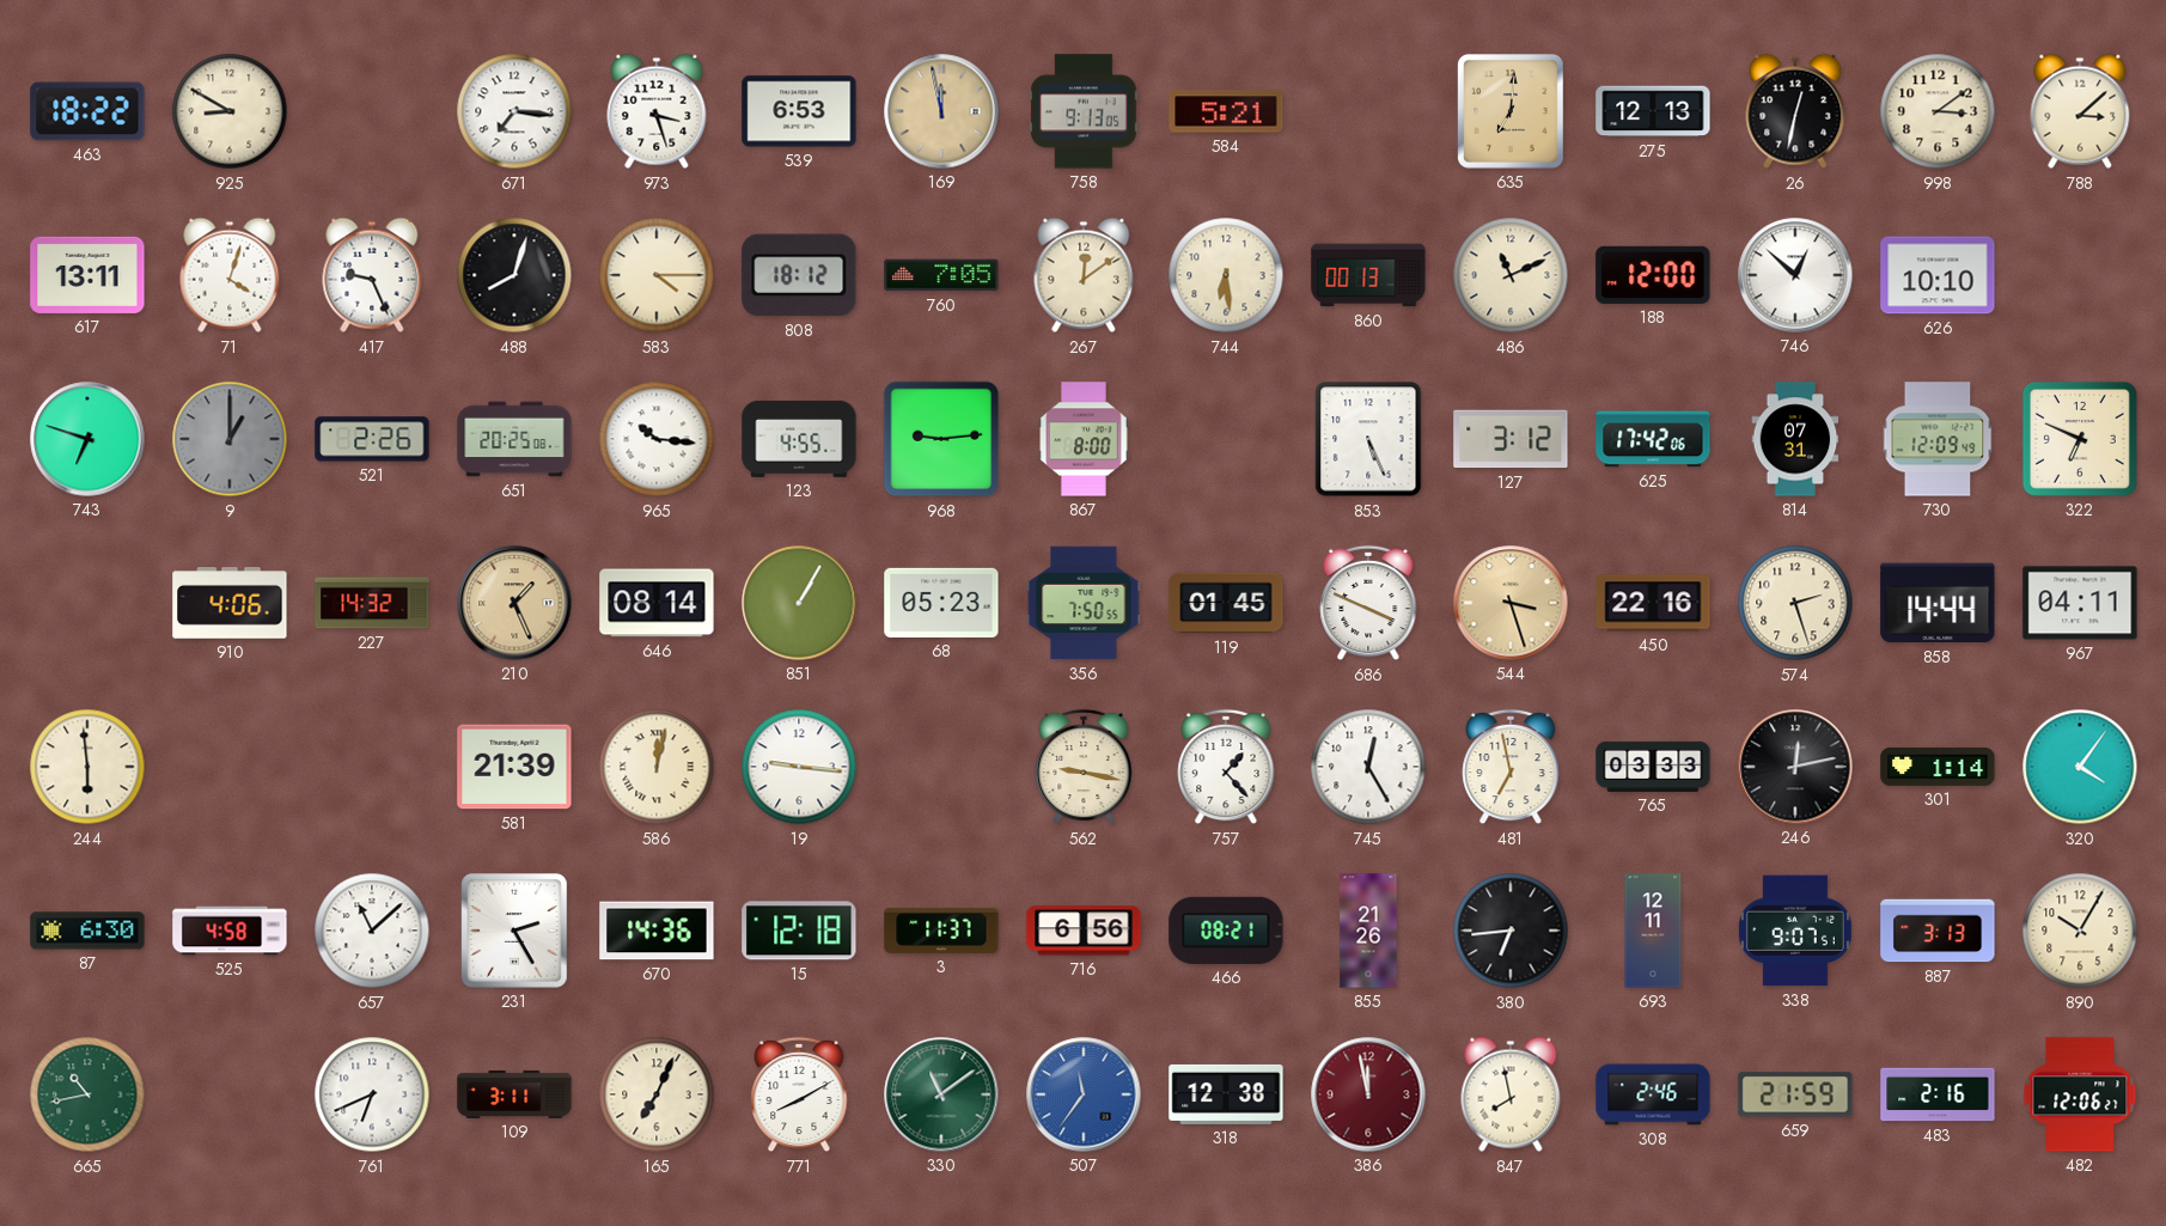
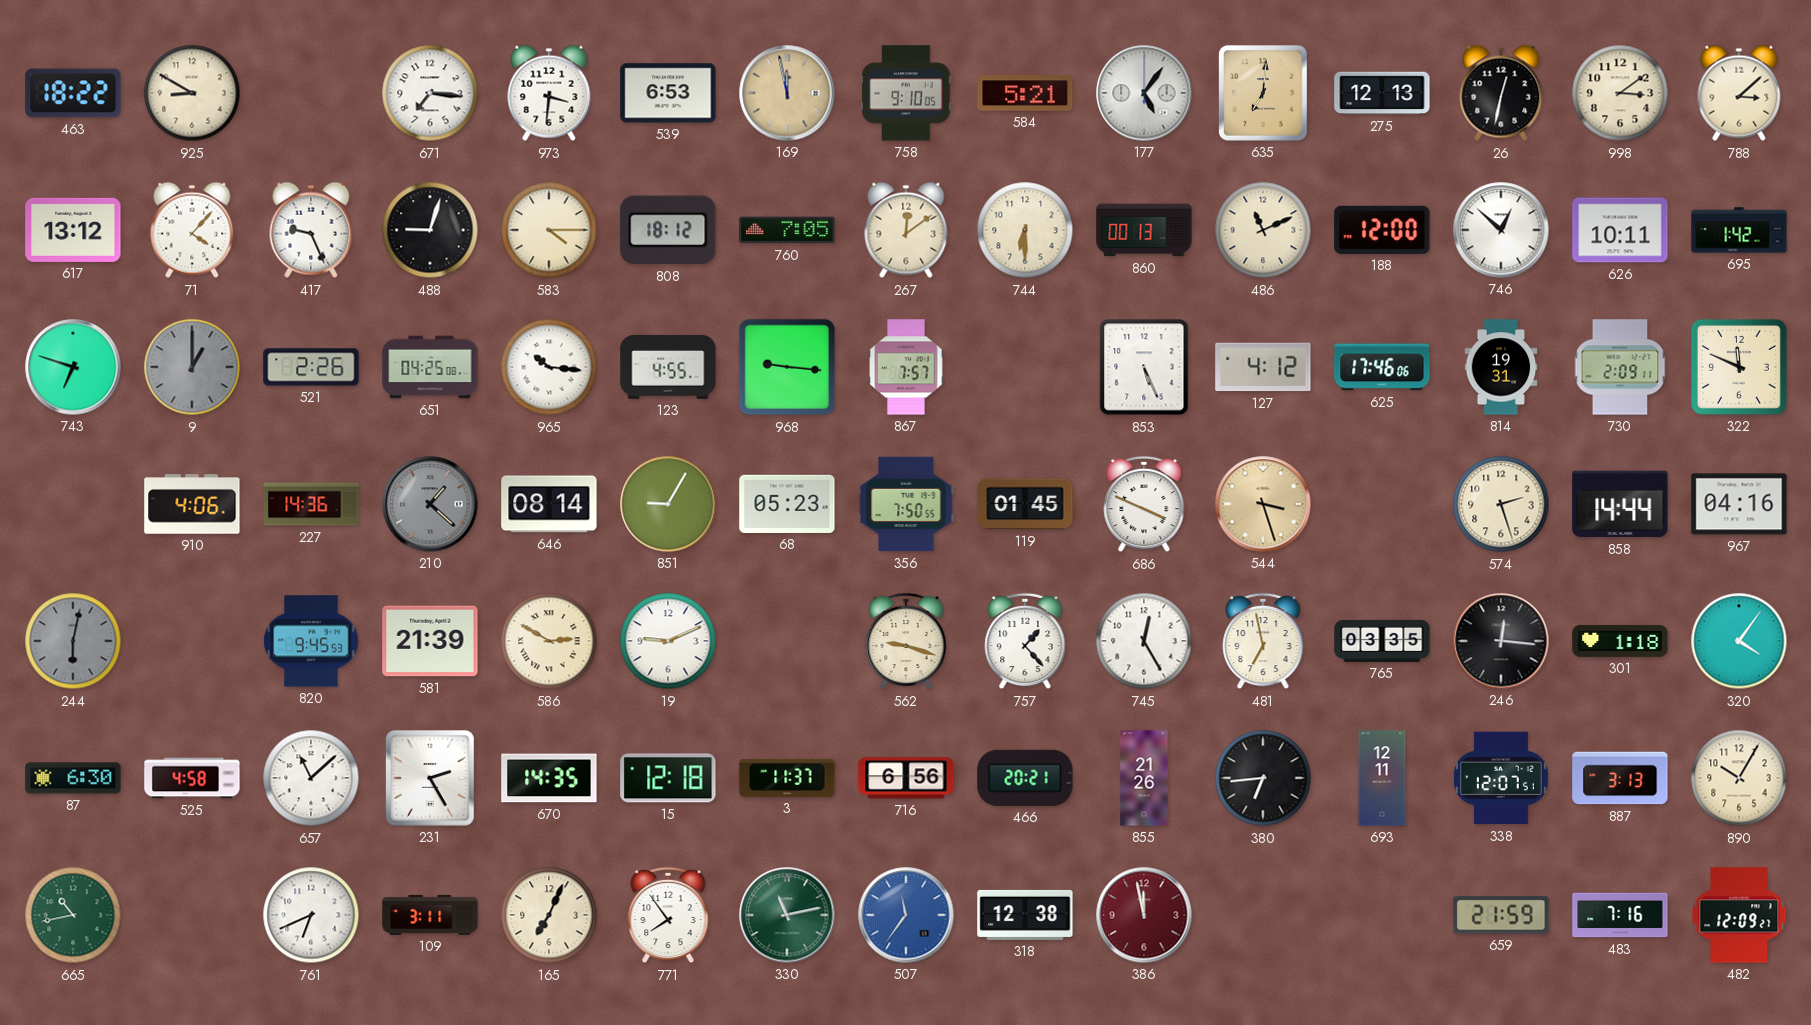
973: 3:27 -> 3:31
758: 9:13 -> 9:10
177: none -> 5:06
617: 13:11 -> 13:12
71: 4:03 -> 4:07
488: 8:03 -> 9:03
744: 6:29 -> 6:30
626: 10:10 -> 10:11
695: none -> 1:42
651: 20:25 -> 04:25
968: 9:14 -> 9:16
867: 8:00 -> 7:57
127: 3:12 -> 4:12
625: 17:42 -> 17:46
814: 07:31 -> 19:31
730: 12:09 -> 2:09
322: 6:49 -> 11:49
227: 14:32 -> 14:36
210: 1:26 -> 1:22
210 dial: champagne -> grey
851: 1:05 -> 9:05
450: 22:16 -> none
967: 04:11 -> 04:16
244: 5:59 -> 6:02
244 dial: cream -> grey
820: none -> 9:45
586: 12:02 -> 2:50
19: 9:16 -> 9:11
562: 9:17 -> 9:18
765: 03:33 -> 03:35
246: 12:13 -> 12:16
301: 1:14 -> 1:18
670: 14:36 -> 14:35
466: 08:21 -> 20:21
338: 9:07 -> 12:07
771: 8:10 -> 7:54
330: 11:09 -> 11:13
847: 7:58 -> none
308: 2:46 -> none
483: 2:16 -> 7:16
482: 12:06 -> 12:09
